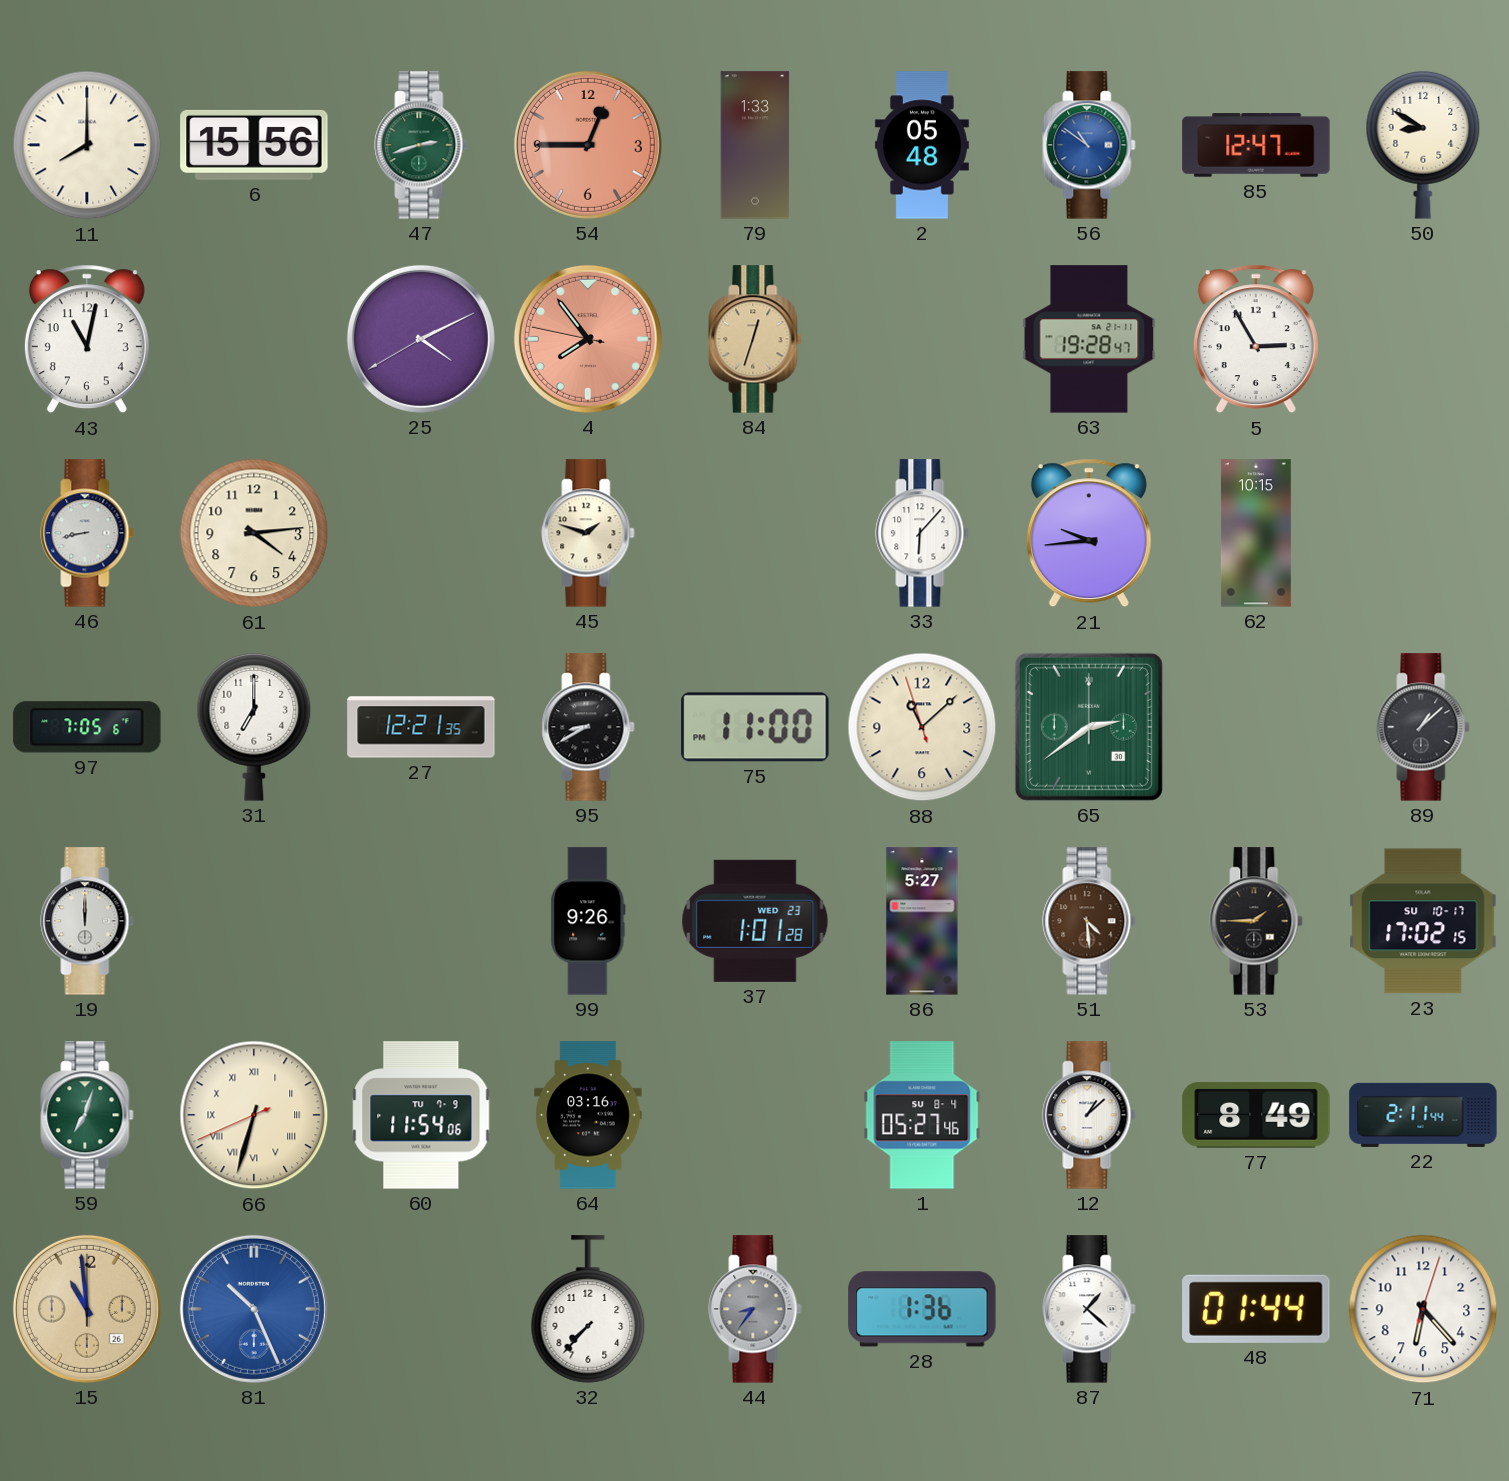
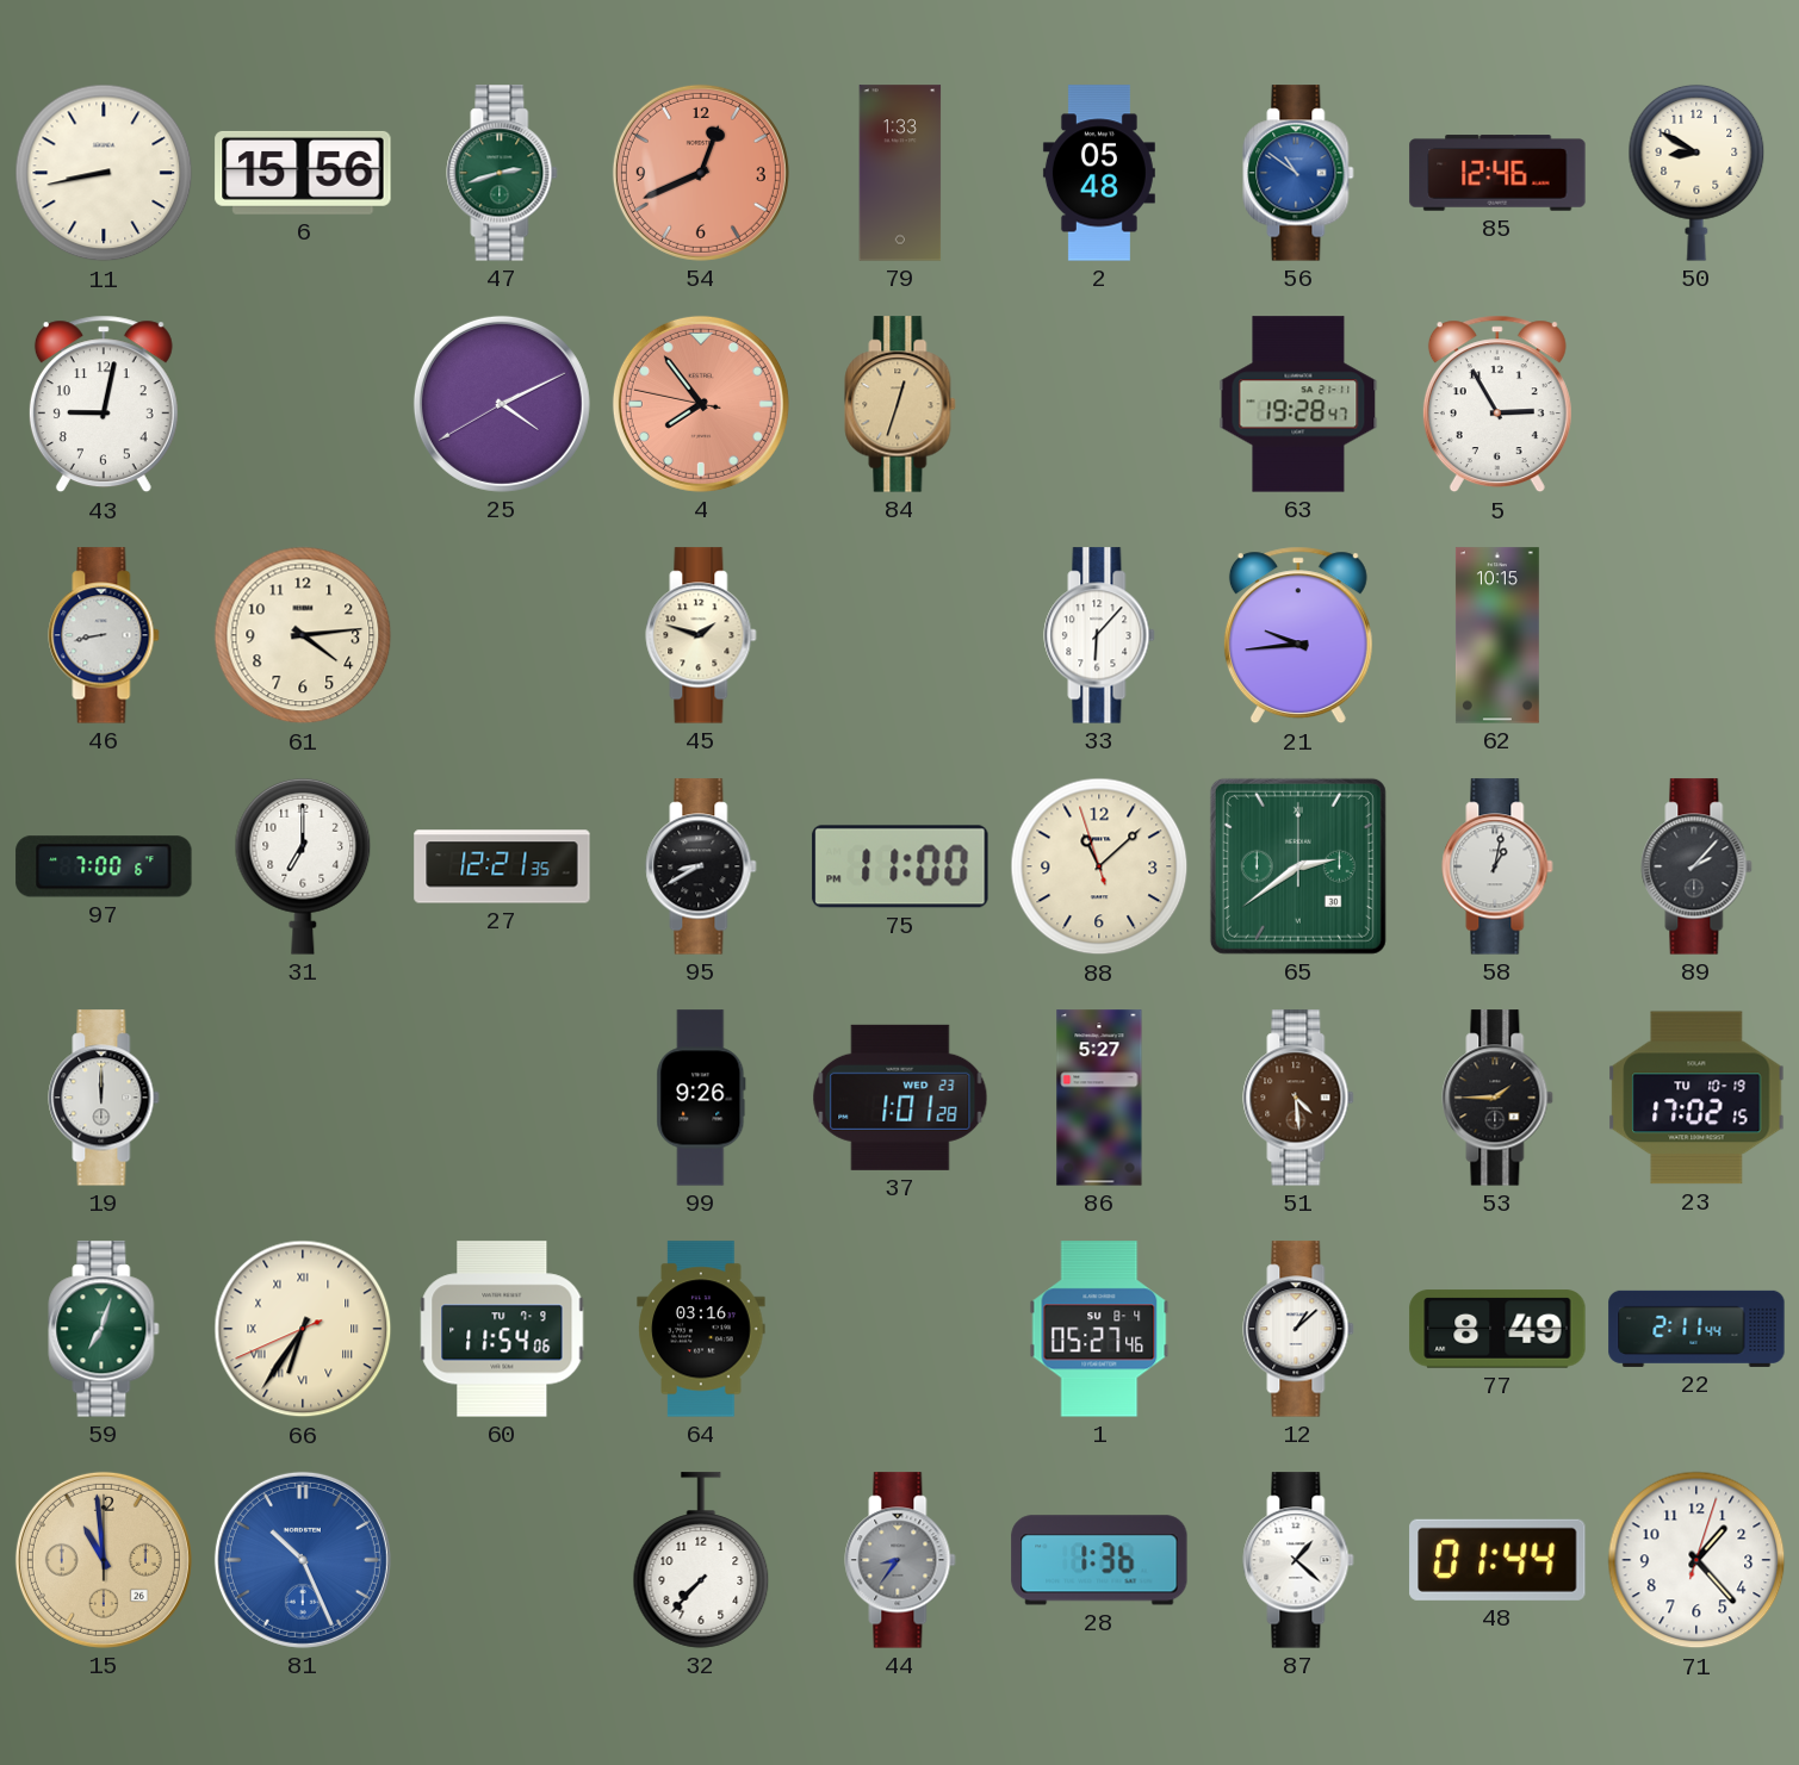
11: 8:00 -> 8:43
54: 12:45 -> 12:41
85: 12:47 -> 12:46
43: 11:02 -> 9:02
97: 7:05 -> 7:00
58: none -> 1:02
89: 1:08 -> 2:07
23 date: SU 10-17 -> TU 10-19
66: 6:32 -> 6:35
71: 6:23 -> 1:23
